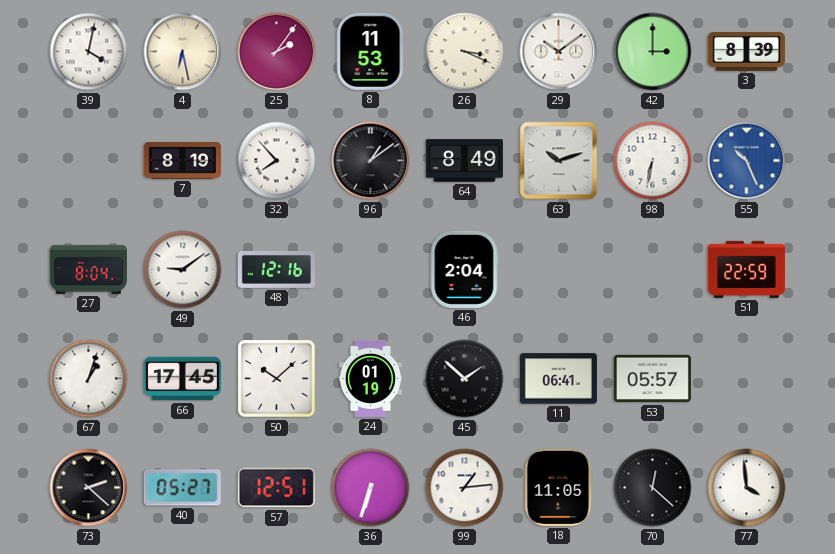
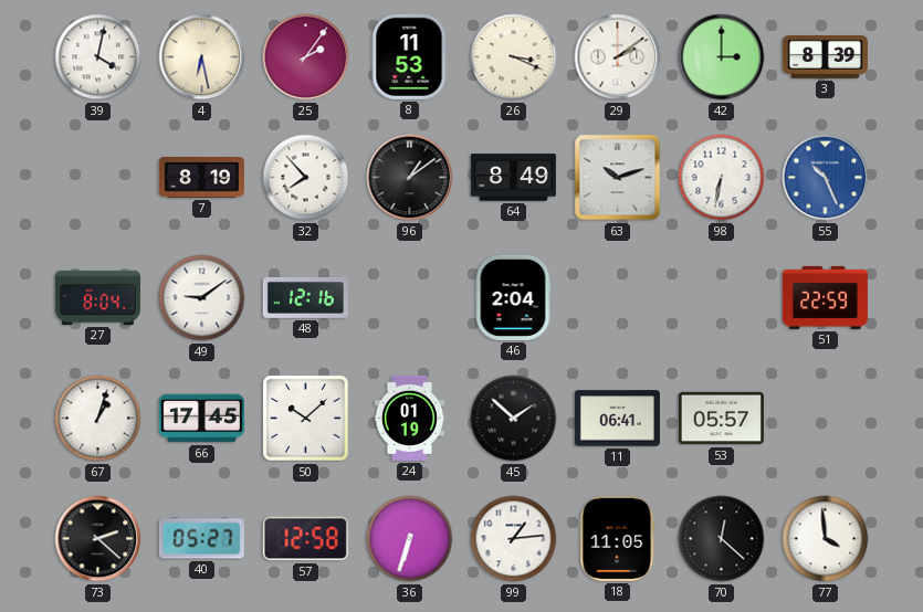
29: 10:09 -> 2:09
57: 12:51 -> 12:58
